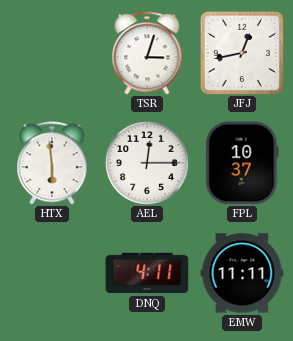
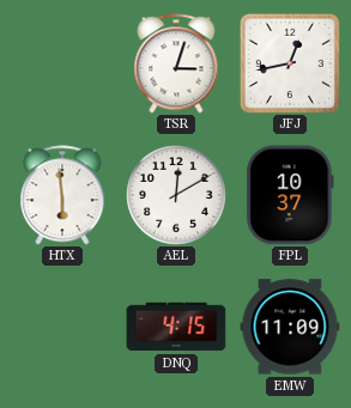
AEL: 12:15 -> 12:10
DNQ: 4:11 -> 4:15
EMW: 11:11 -> 11:09
